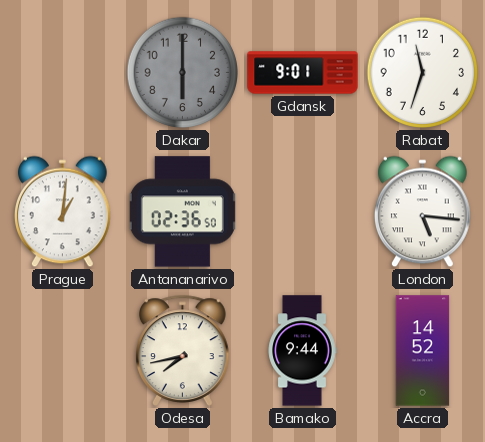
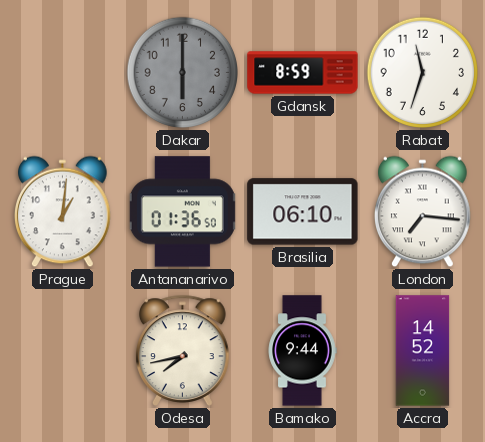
Gdansk: 9:01 -> 8:59
Antananarivo: 02:36 -> 01:36
Brasilia: none -> 06:10
London: 5:16 -> 7:16
